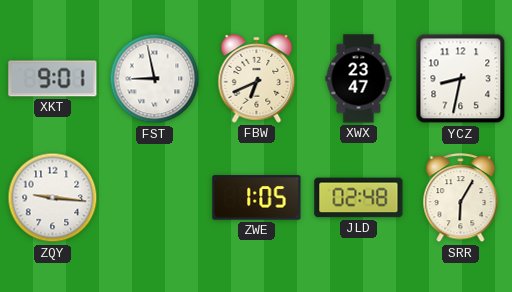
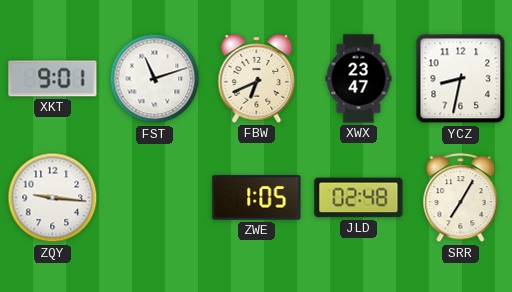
FST: 8:58 -> 11:12
SRR: 6:05 -> 7:05
